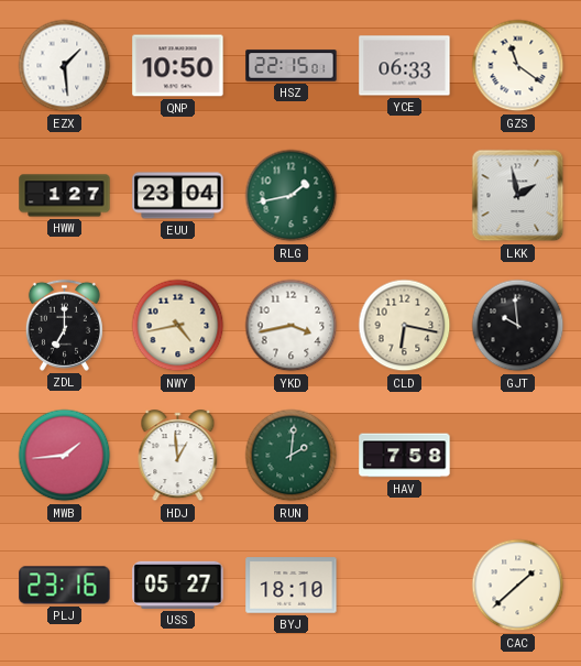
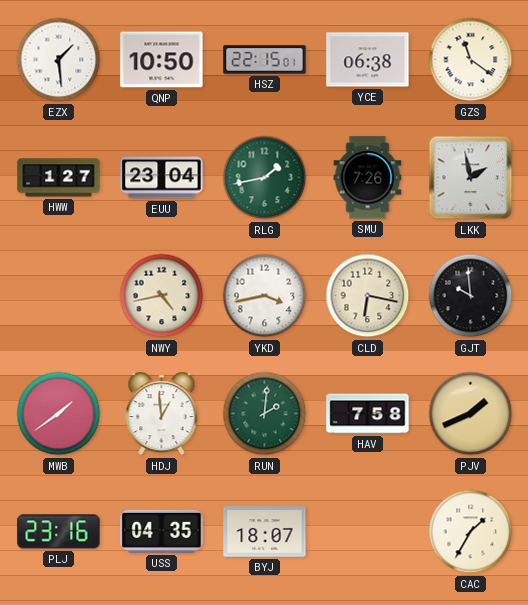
YCE: 06:33 -> 06:38
SMU: none -> 7:26
ZDL: 7:00 -> none
MWB: 1:44 -> 1:39
PJV: none -> 1:41
USS: 05:27 -> 04:35
BYJ: 18:10 -> 18:07
CAC: 1:38 -> 1:35
